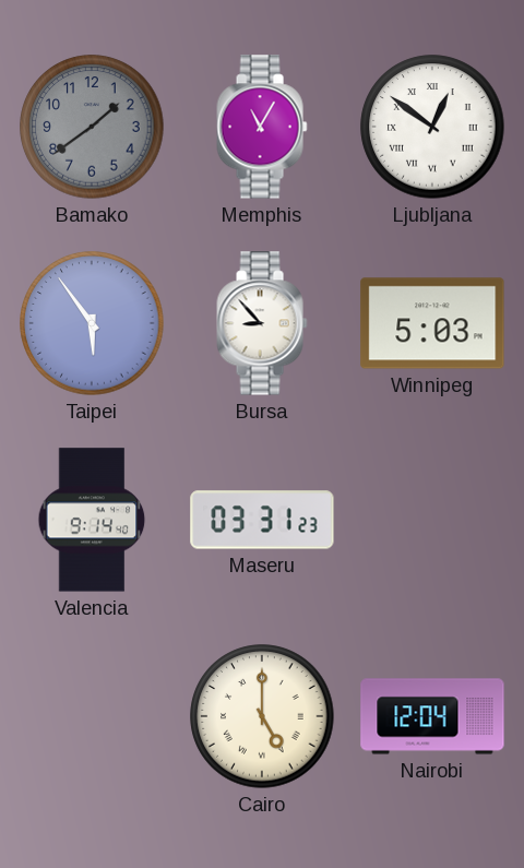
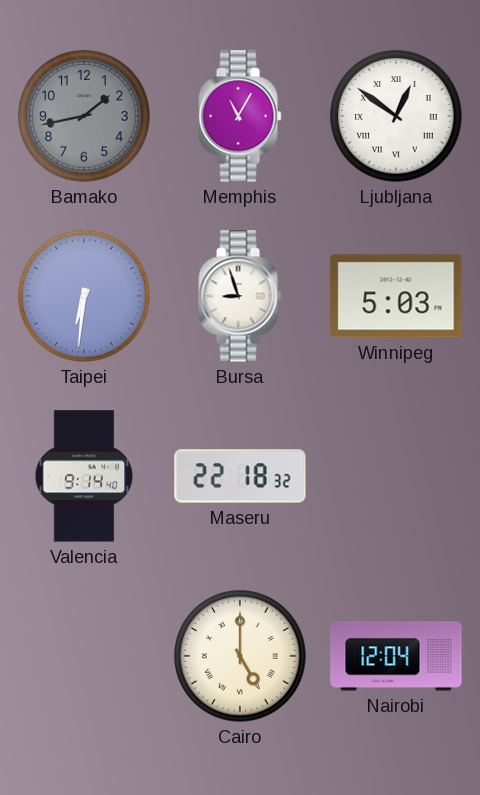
Bamako: 1:39 -> 1:43
Taipei: 5:54 -> 6:31
Bursa: 8:53 -> 8:57
Maseru: 03:31 -> 22:18
